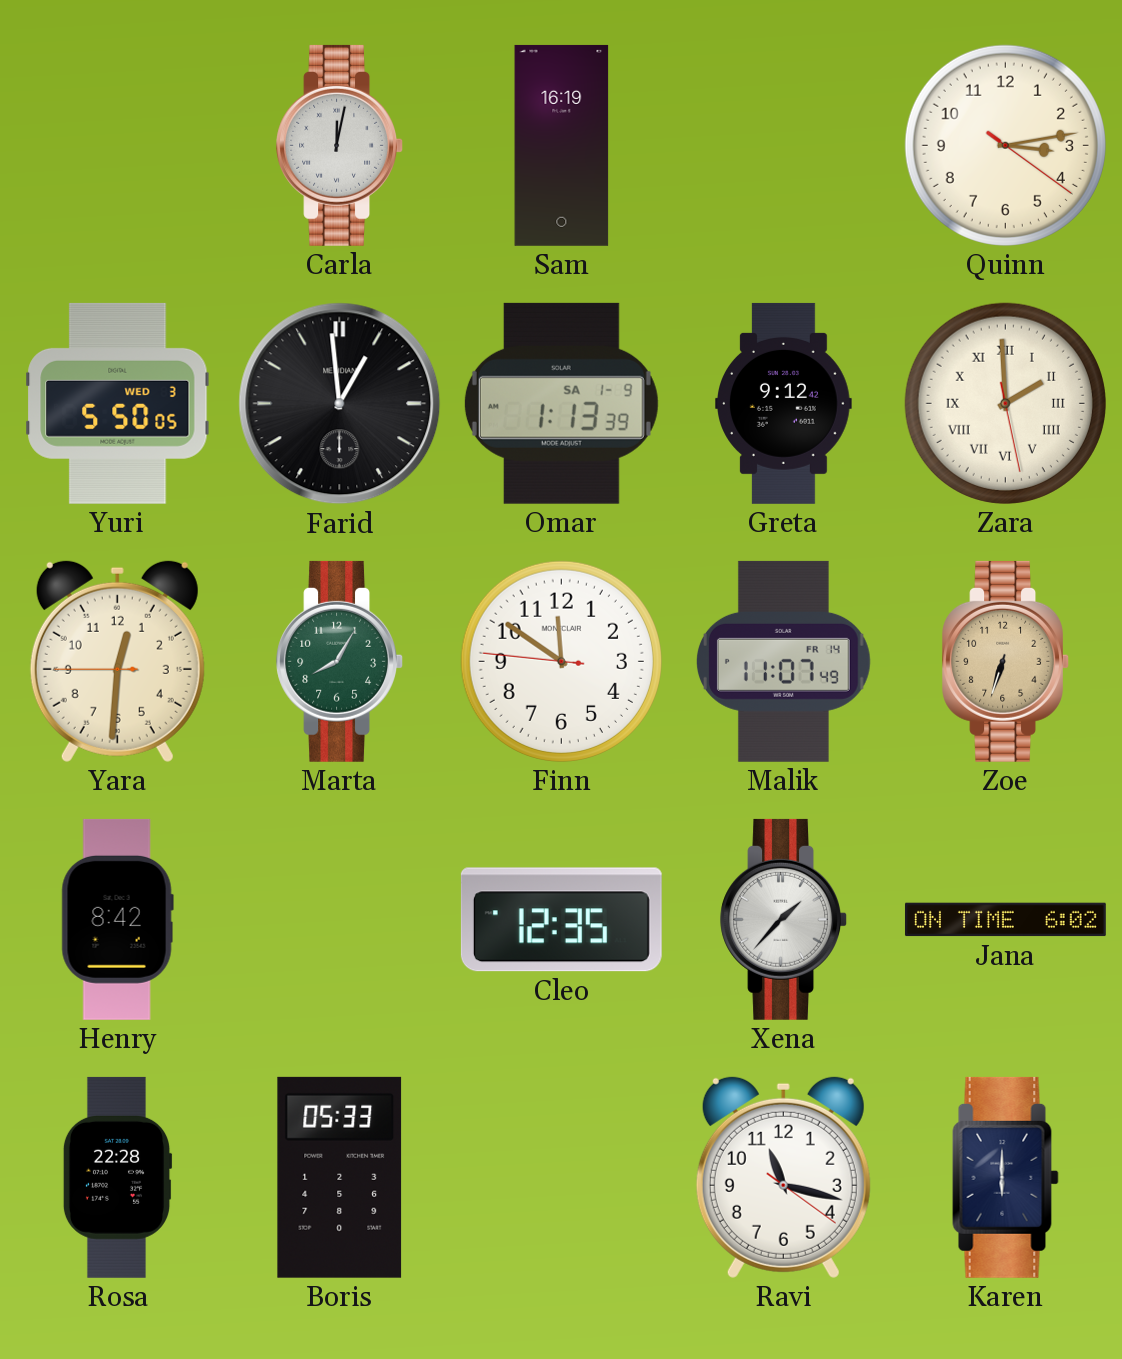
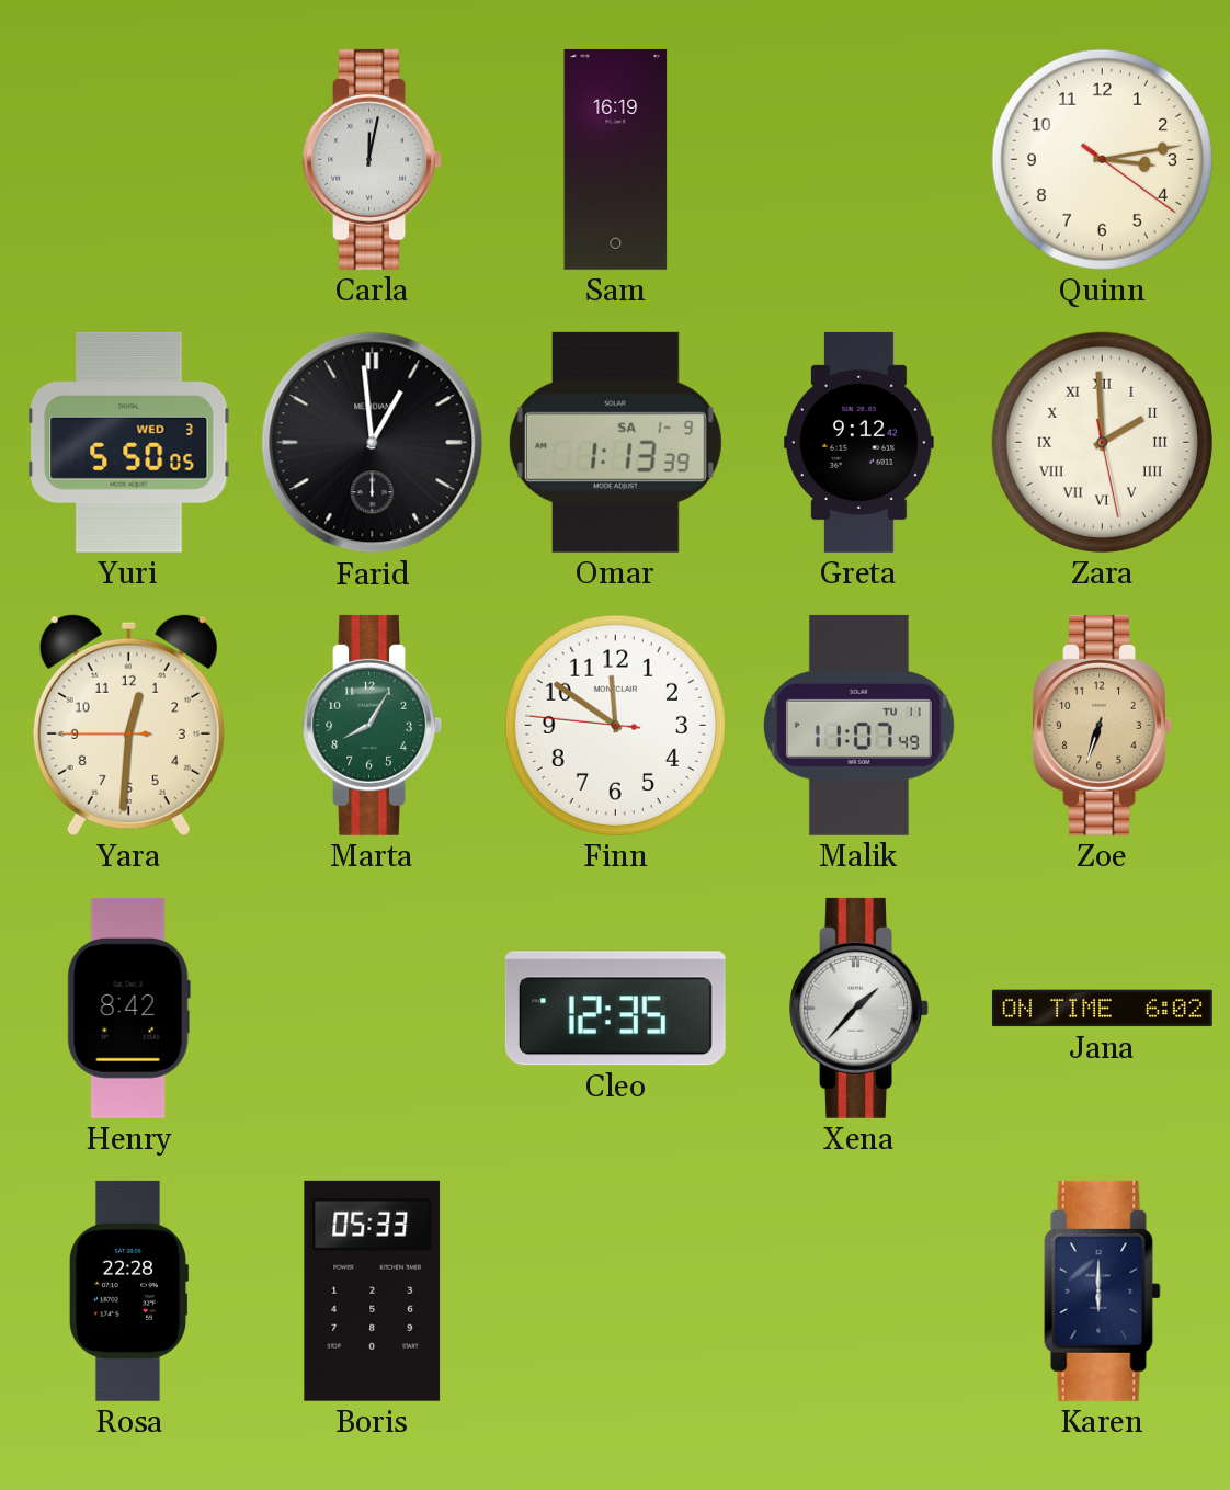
Malik date: FR 14 -> TU 11
Ravi: 11:17 -> none
